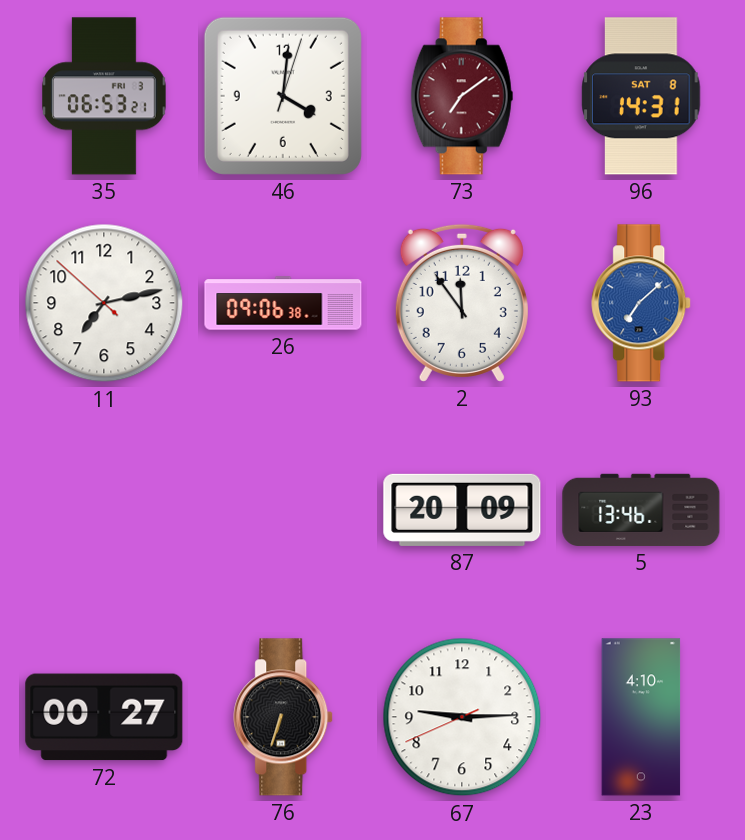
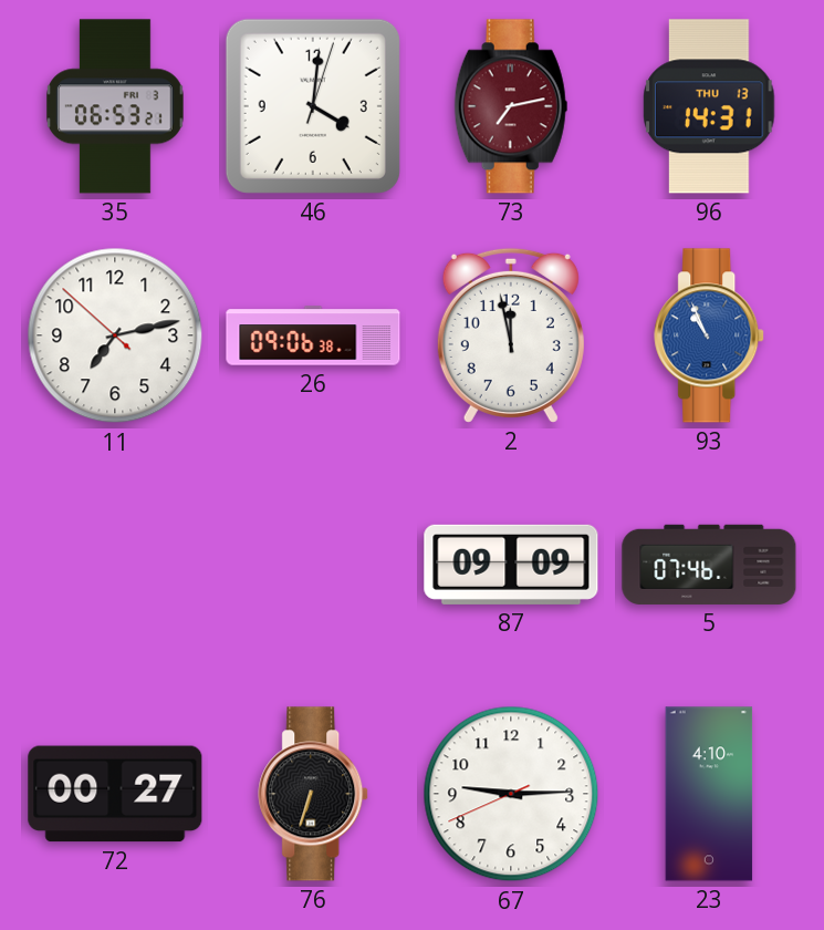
73: 7:09 -> 7:13
96 date: SAT 8 -> THU 13
2: 11:54 -> 11:58
93: 7:08 -> 10:56
87: 20:09 -> 09:09
5: 13:46 -> 07:46
